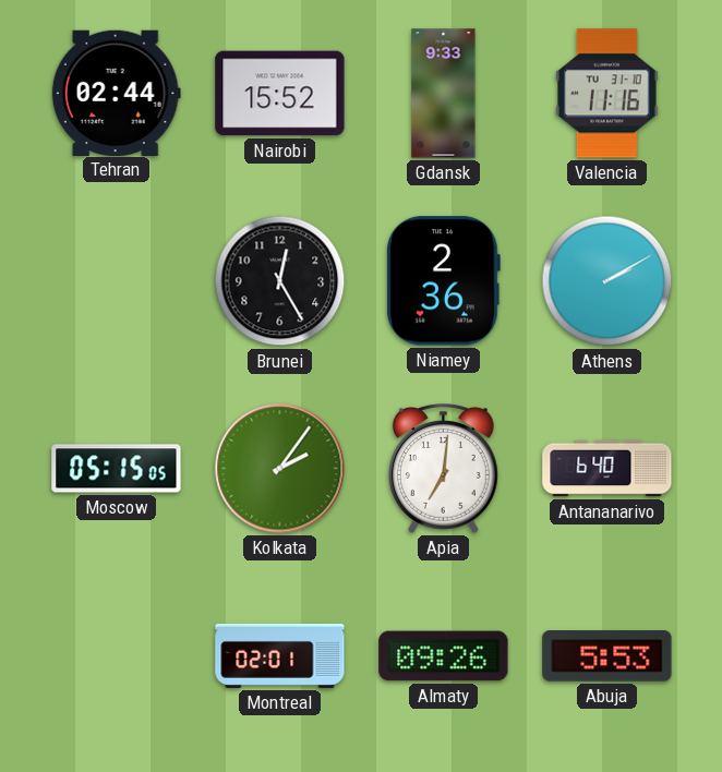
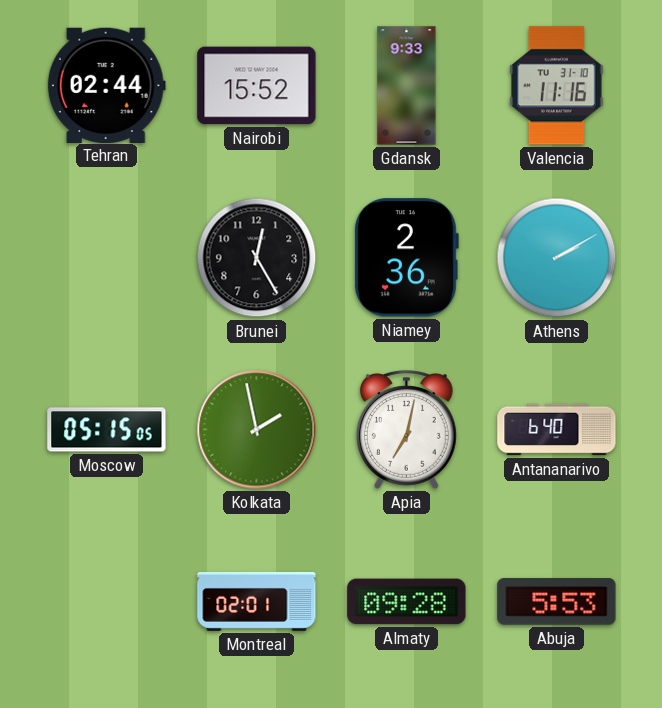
Kolkata: 2:06 -> 1:58
Apia: 7:01 -> 7:02
Almaty: 09:26 -> 09:28
